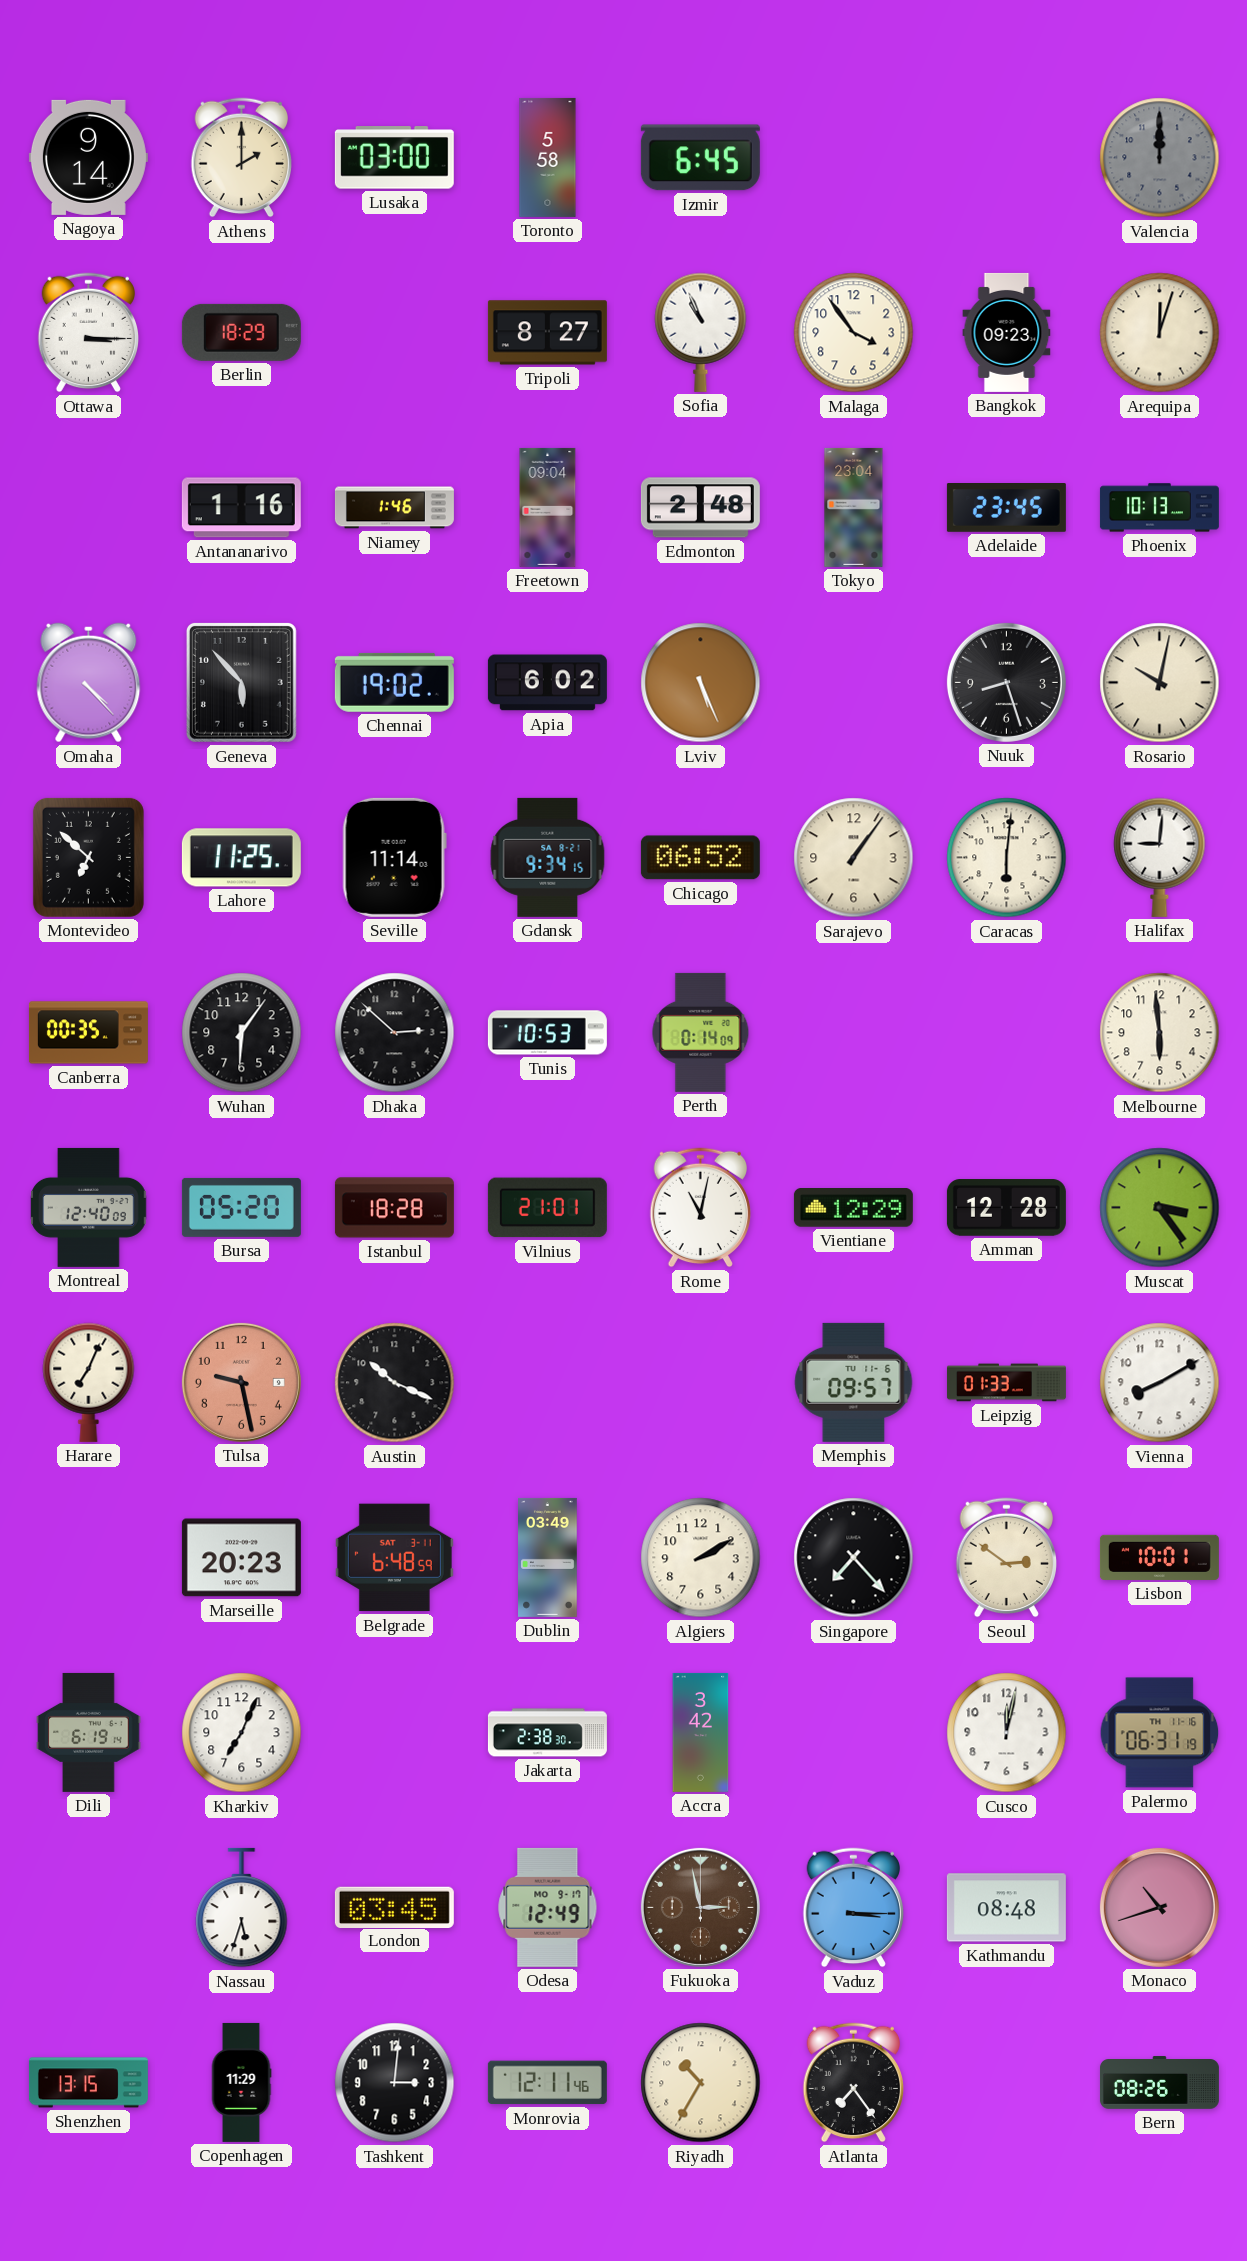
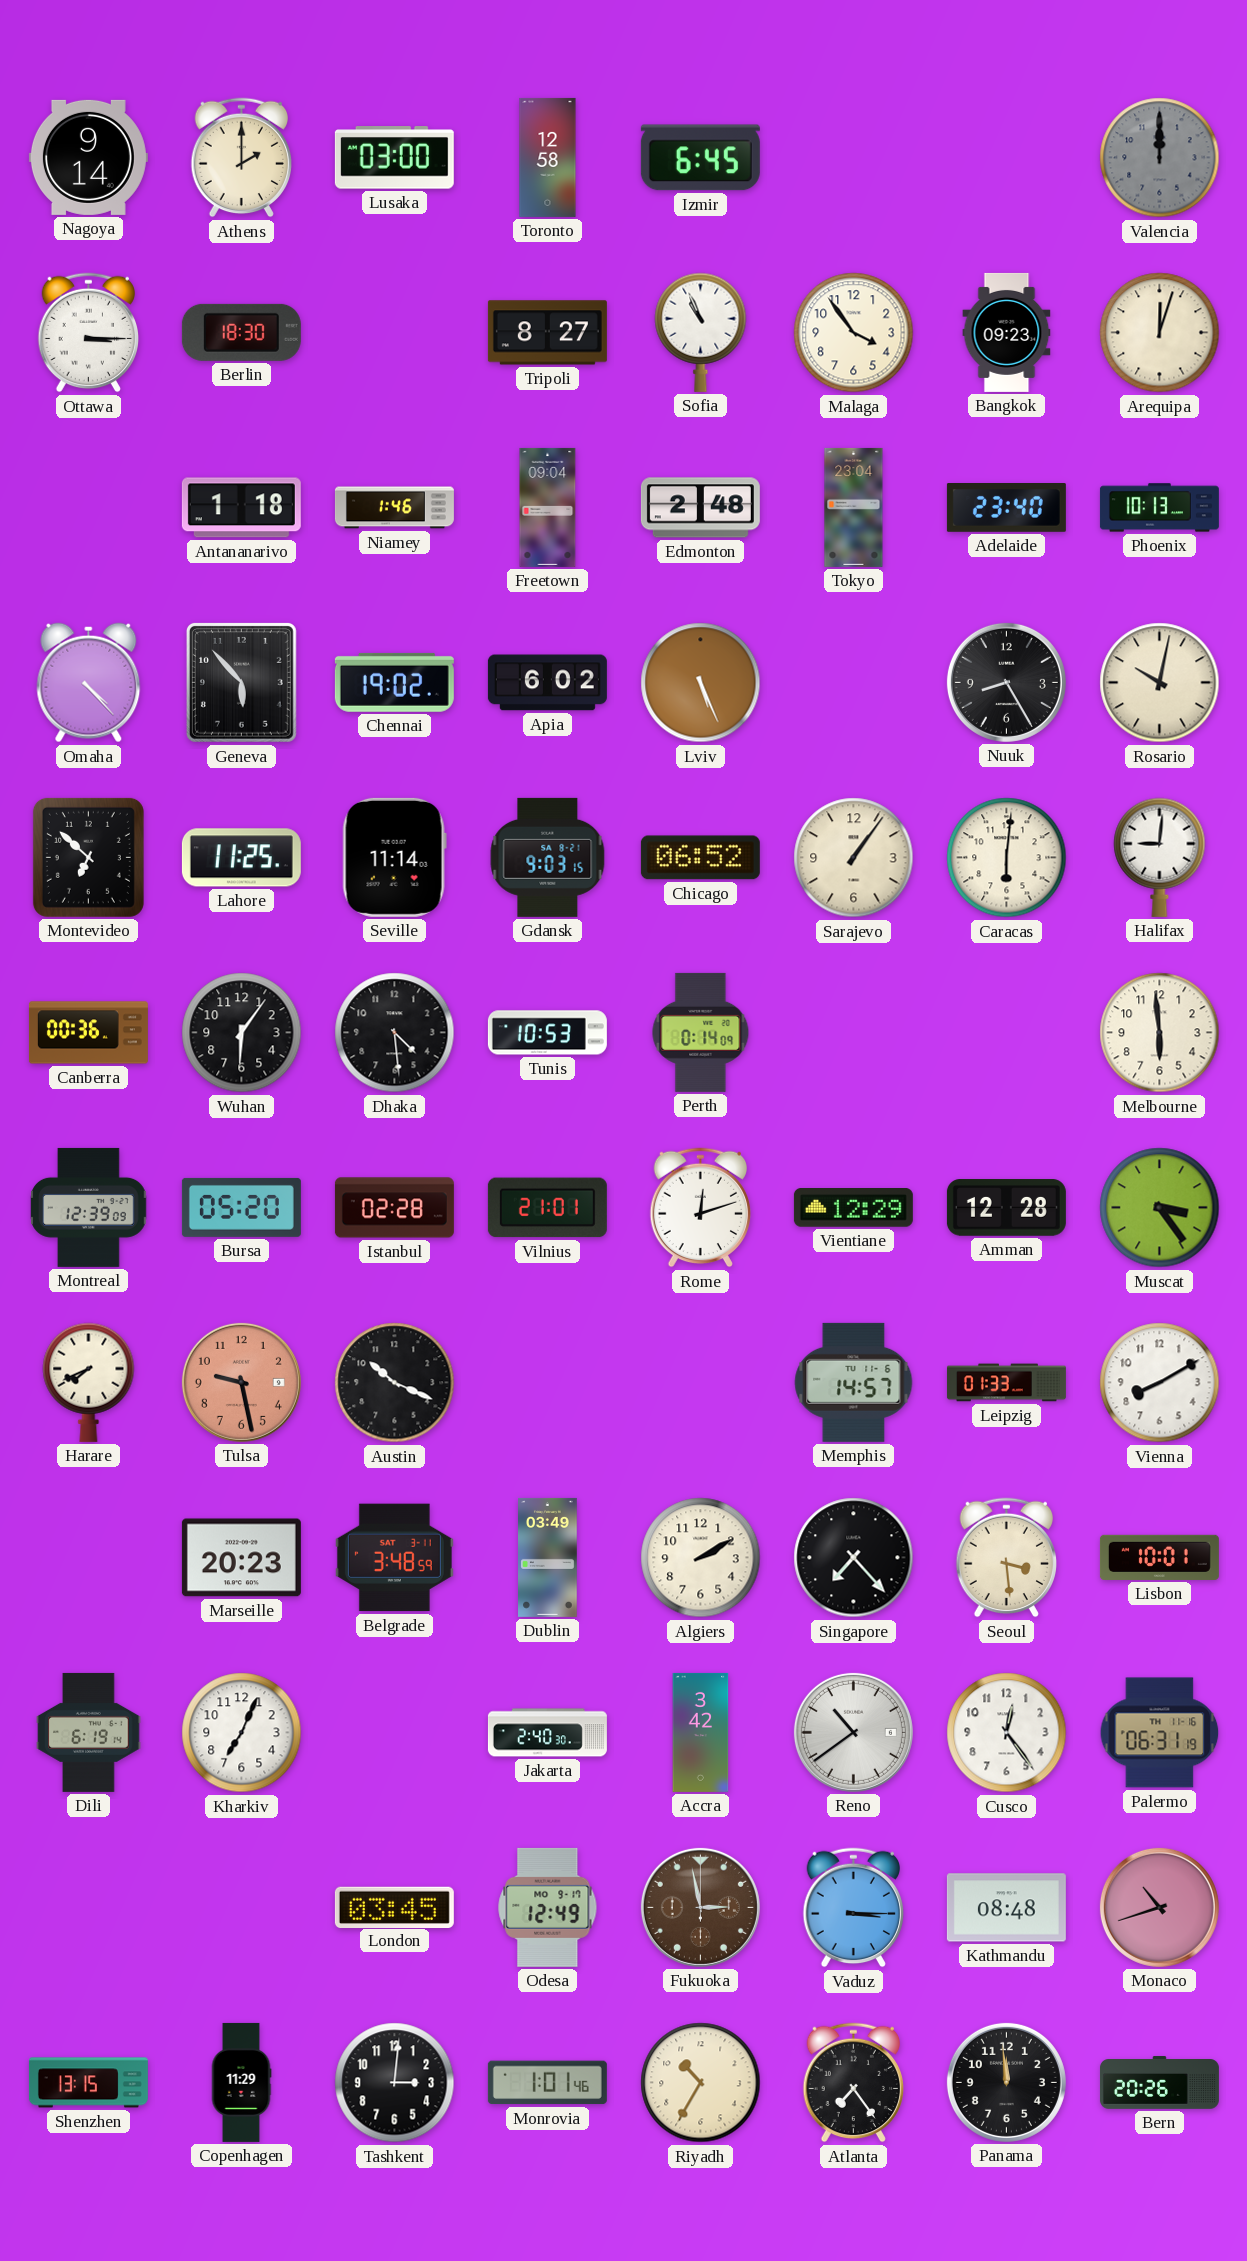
Toronto: 5:58 -> 12:58
Berlin: 18:29 -> 18:30
Antananarivo: 1:16 -> 1:18
Adelaide: 23:45 -> 23:40
Nuuk: 8:27 -> 8:25
Gdansk: 9:34 -> 9:03
Canberra: 00:35 -> 00:36
Dhaka: 2:52 -> 4:29
Montreal: 12:40 -> 12:39
Istanbul: 18:28 -> 02:28
Rome: 11:02 -> 12:12
Harare: 7:04 -> 7:41
Memphis: 09:57 -> 14:57
Belgrade: 6:48 -> 3:48
Seoul: 2:51 -> 3:29
Jakarta: 2:38 -> 2:40
Reno: none -> 10:39
Cusco: 12:02 -> 12:24
Nassau: 5:33 -> none
Monrovia: 12:11 -> 1:01
Panama: none -> 11:59
Bern: 08:26 -> 20:26
